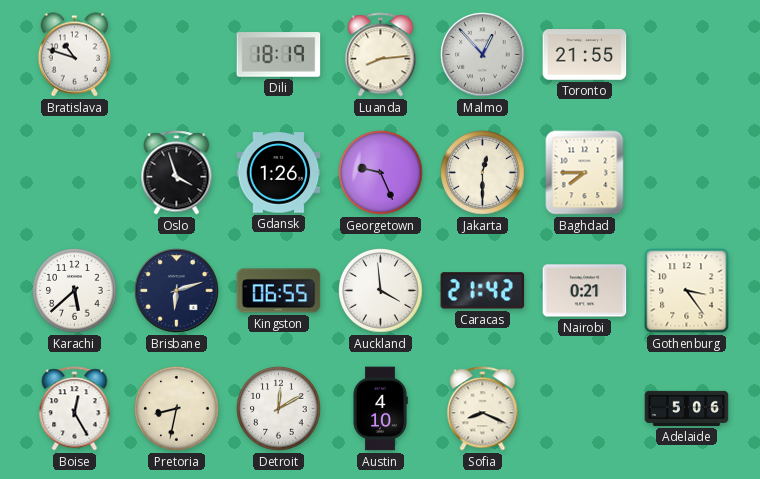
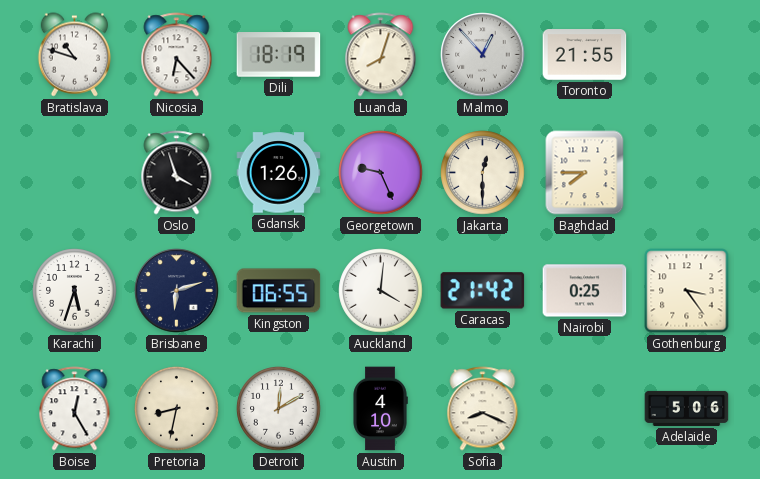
Nicosia: none -> 6:23
Luanda: 8:14 -> 8:03
Karachi: 5:38 -> 5:33
Auckland: 3:59 -> 4:01
Nairobi: 0:21 -> 0:25
